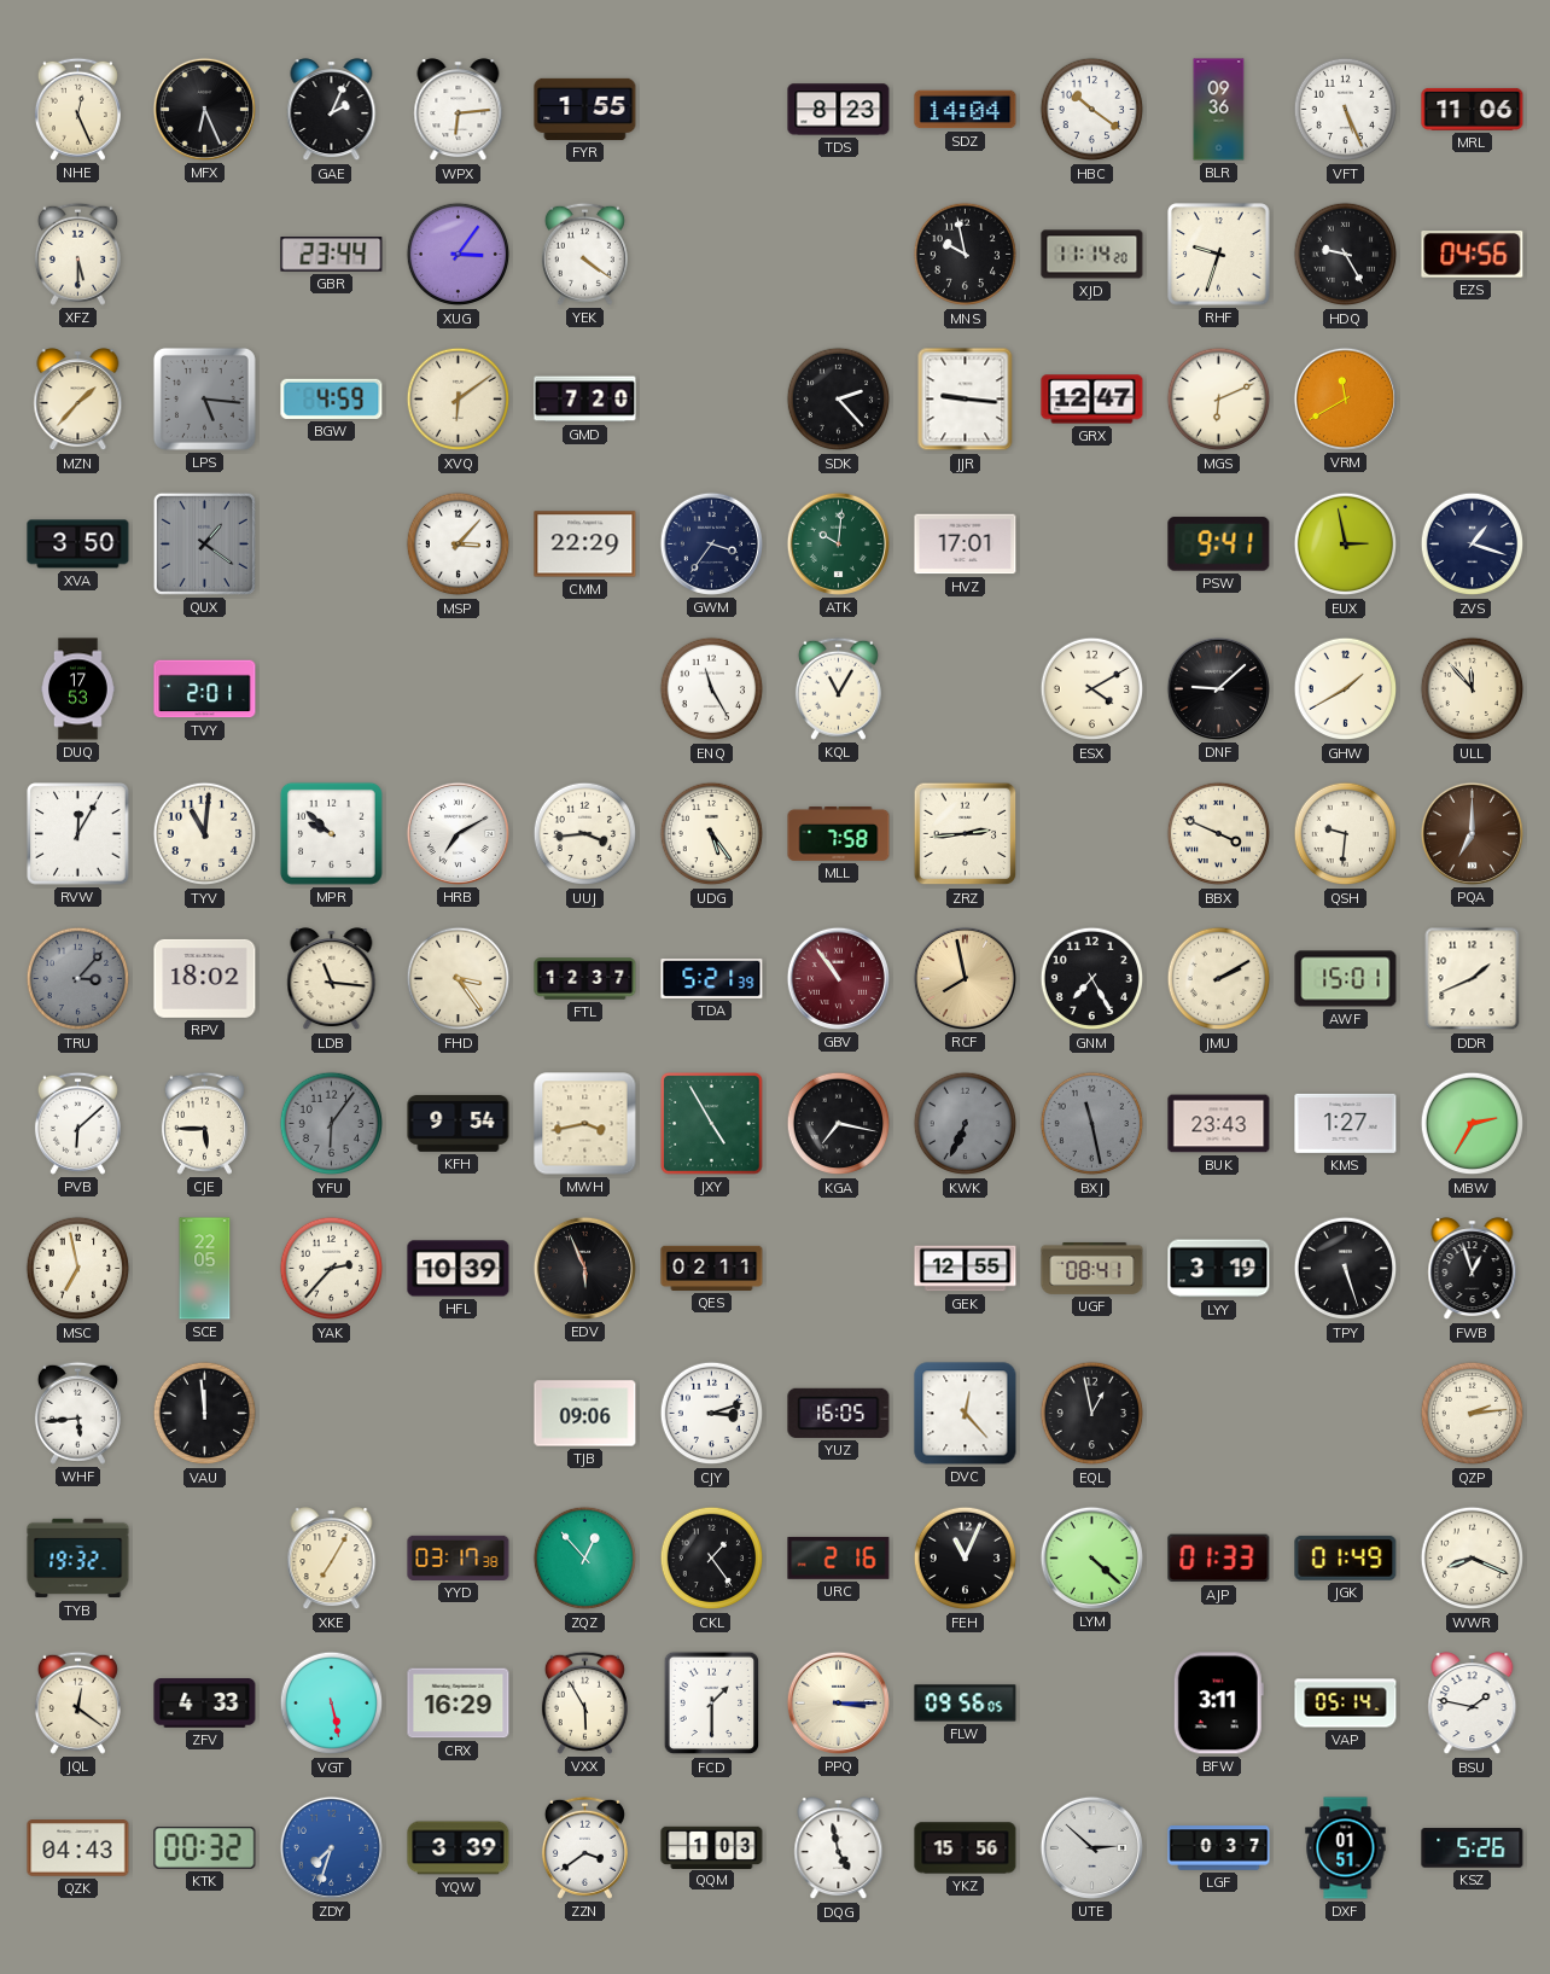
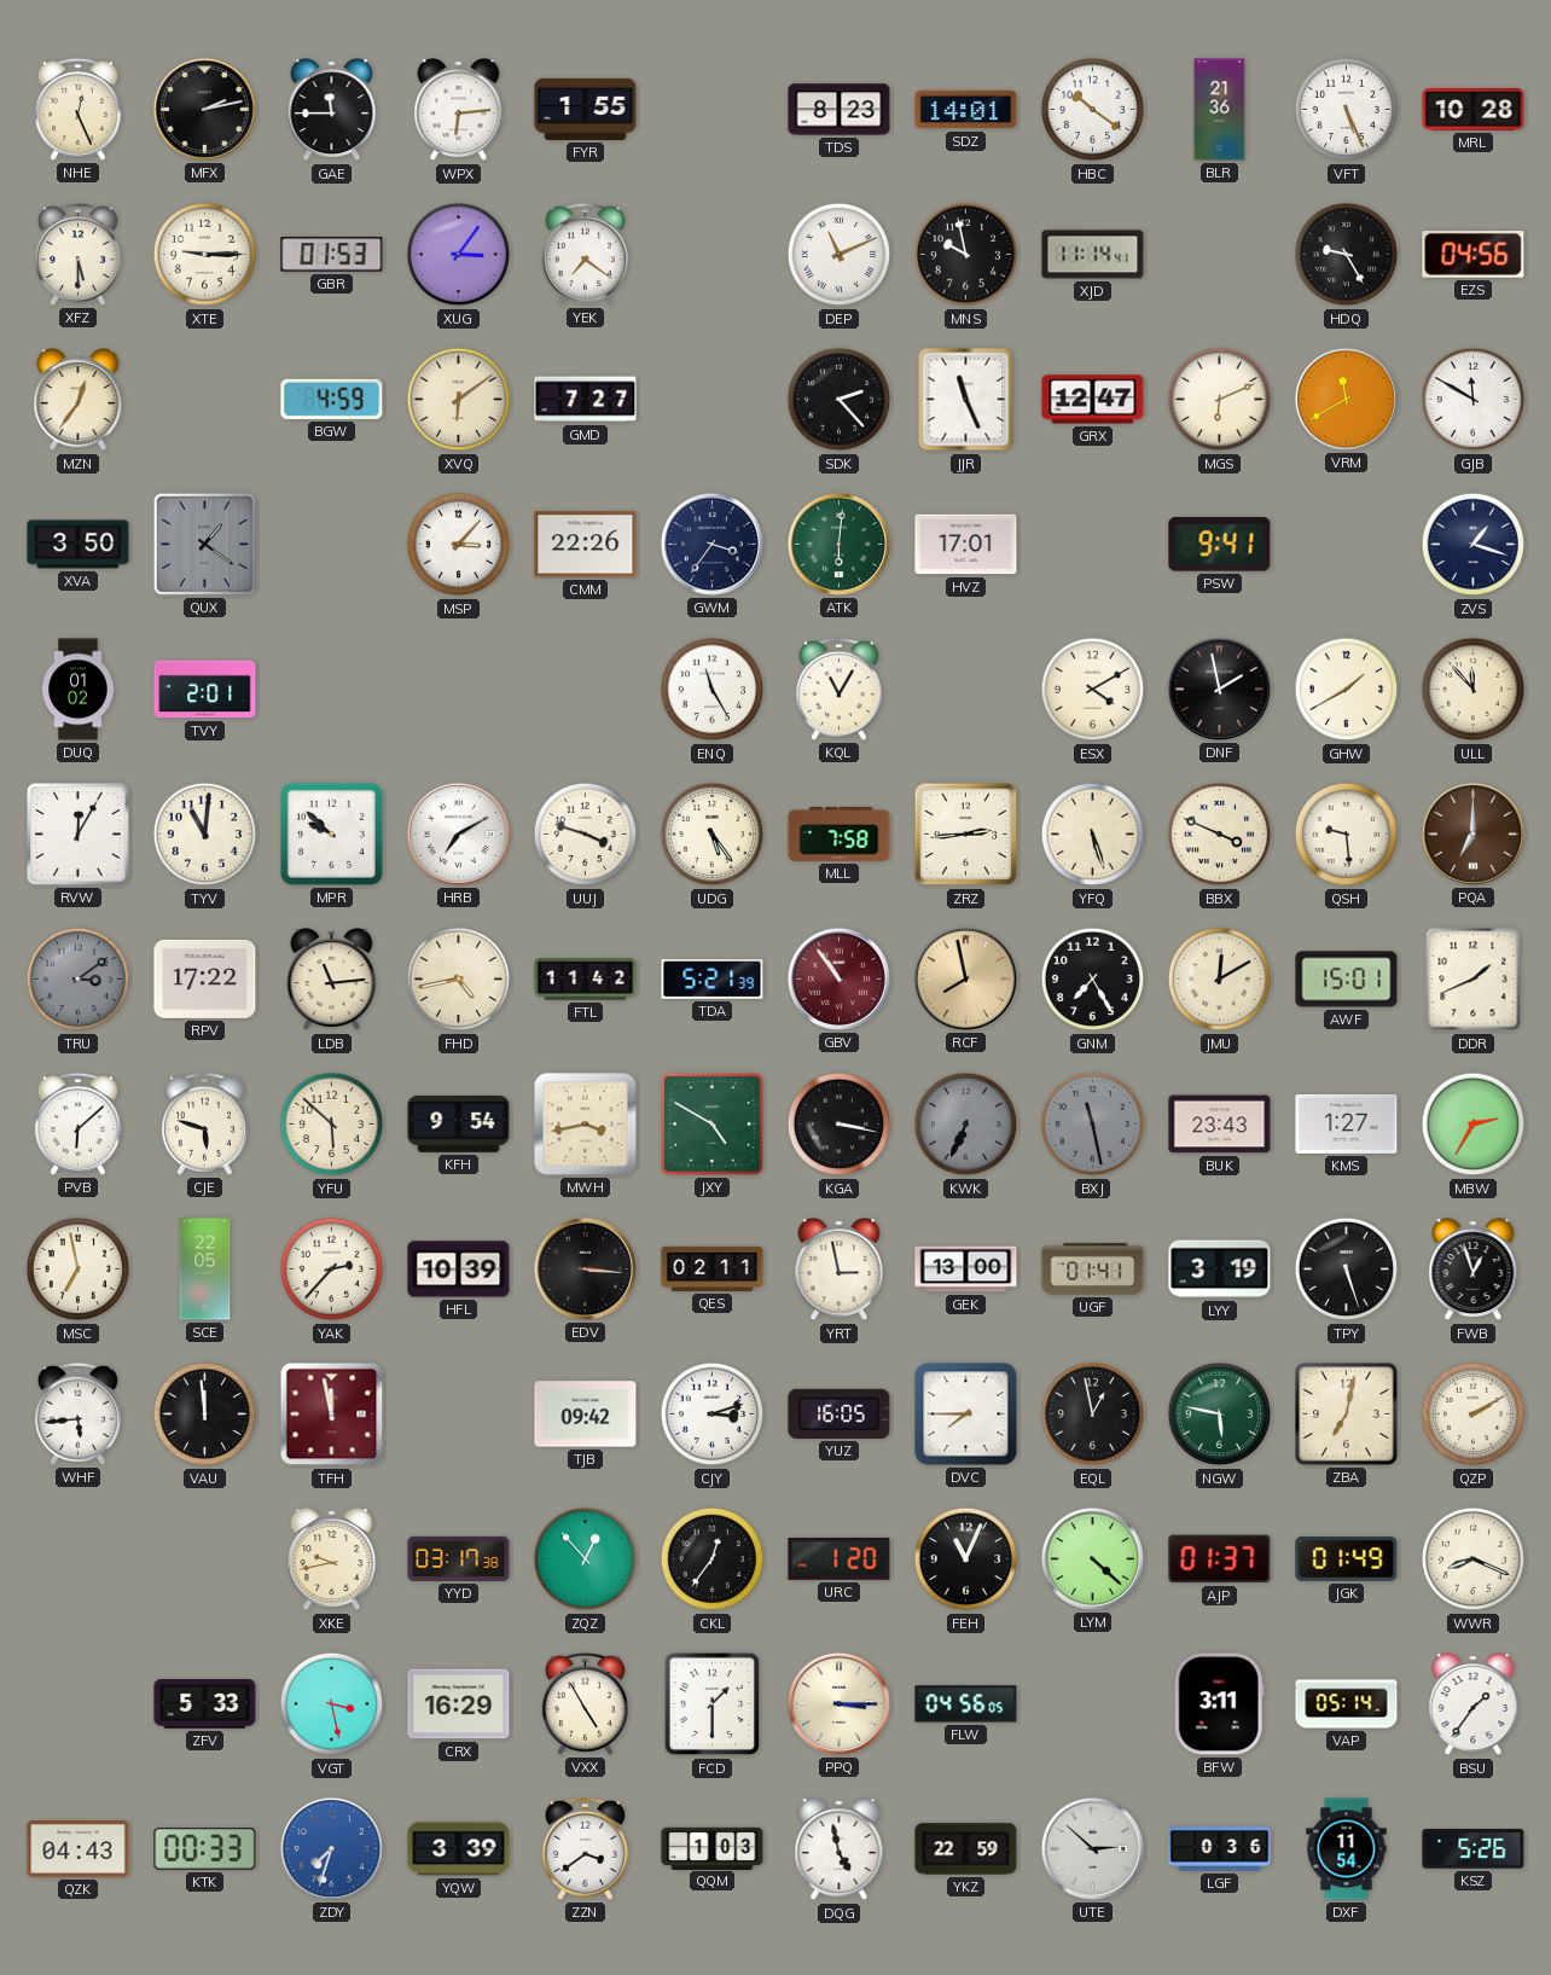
MFX: 6:26 -> 2:13
GAE: 2:04 -> 11:45
SDZ: 14:04 -> 14:01
BLR: 09:36 -> 21:36
MRL: 11:06 -> 10:28
XTE: none -> 9:15
GBR: 23:44 -> 01:53
YEK: 4:21 -> 7:21
DEP: none -> 11:11
XJD: 11:14:20 -> 11:14:41
RHF: 9:33 -> none
MZN: 1:37 -> 12:36
LPS: 5:16 -> none
GMD: 7:20 -> 7:27
JJR: 9:16 -> 11:26
GJB: none -> 11:50
CMM: 22:29 -> 22:26
ATK: 10:01 -> 6:01
EUX: 2:58 -> none
DUQ: 17:53 -> 01:02
DNF: 9:08 -> 1:58
UUJ: 3:44 -> 3:48
YFQ: none -> 5:27
QSH: 9:31 -> 9:29
TRU: 3:07 -> 3:09
RPV: 18:02 -> 17:22
LDB: 11:16 -> 11:14
FHD: 3:24 -> 4:43
FTL: 12:37 -> 11:42
JMU: 2:10 -> 12:10
CJE: 5:45 -> 5:48
YFU: 6:06 -> 5:52
YFU dial: grey -> cream
JXY: 4:55 -> 4:50
KGA: 7:17 -> 3:17
EDV: 5:56 -> 3:16
YRT: none -> 2:58
GEK: 12:55 -> 13:00
UGF: 08:41 -> 01:41
TFH: none -> 11:58
TJB: 09:06 -> 09:42
DVC: 12:23 -> 7:45
NGW: none -> 5:47
ZBA: none -> 7:02
QZP: 2:14 -> 2:10
TYB: 19:32 -> none
XKE: 7:05 -> 9:43
CKL: 1:24 -> 12:36
URC: 2:16 -> 1:20
AJP: 01:33 -> 01:37
JQL: 12:21 -> none
ZFV: 4:33 -> 5:33
VGT: 5:28 -> 3:28
VXX: 5:55 -> 4:55
FLW: 09:56 -> 04:56
BSU: 1:47 -> 1:36
KTK: 00:32 -> 00:33
YKZ: 15:56 -> 22:59
LGF: 0:37 -> 0:36
DXF: 01:51 -> 11:54
